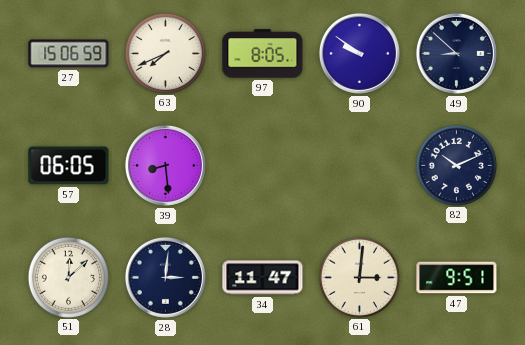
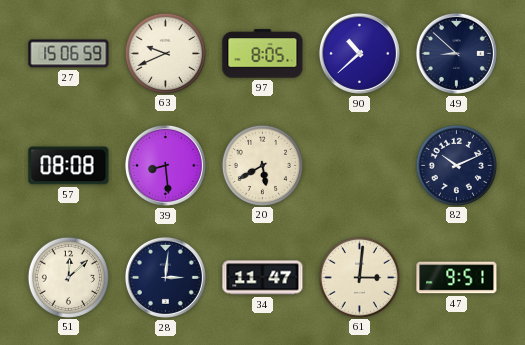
63: 7:41 -> 9:41
90: 9:51 -> 10:38
57: 06:05 -> 08:08
20: none -> 5:40
